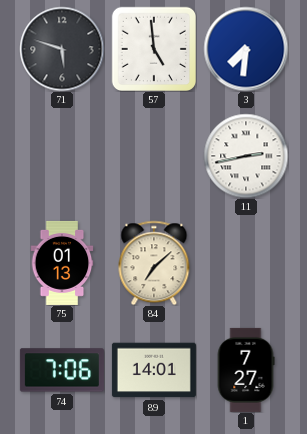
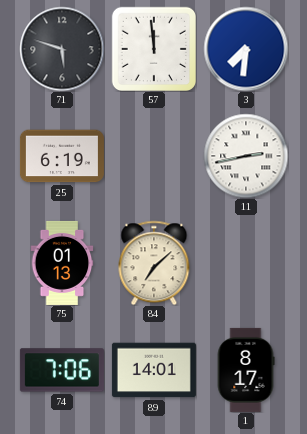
57: 4:59 -> 11:59
25: none -> 6:19
1: 7:27 -> 8:17
